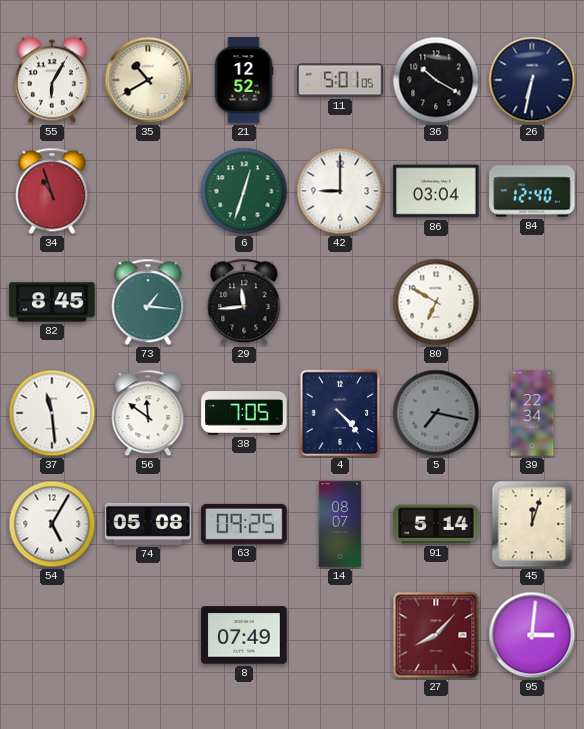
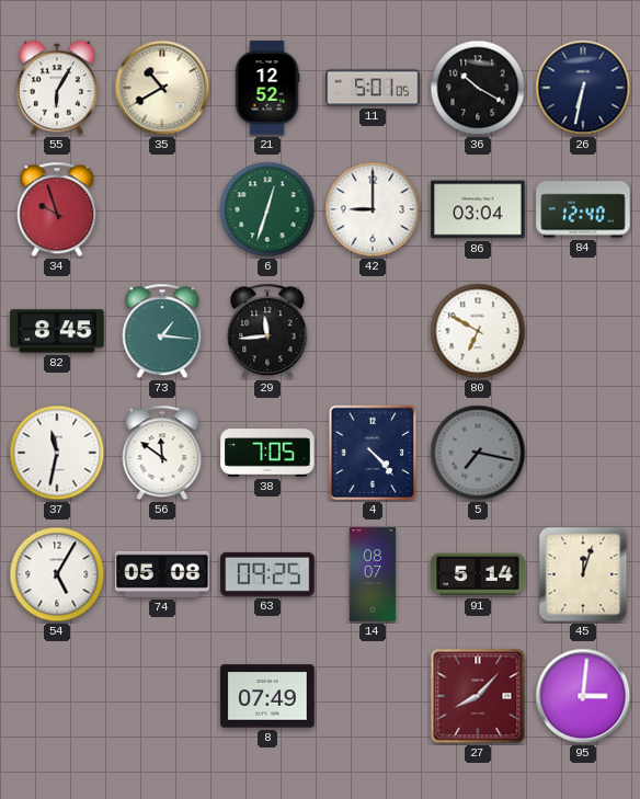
34: 10:57 -> 9:57
37: 11:29 -> 11:32
39: 22:34 -> none
